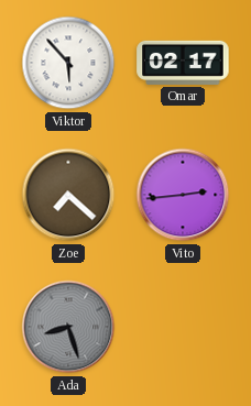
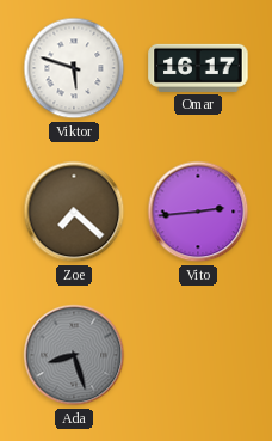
Viktor: 5:53 -> 5:48
Omar: 02:17 -> 16:17
